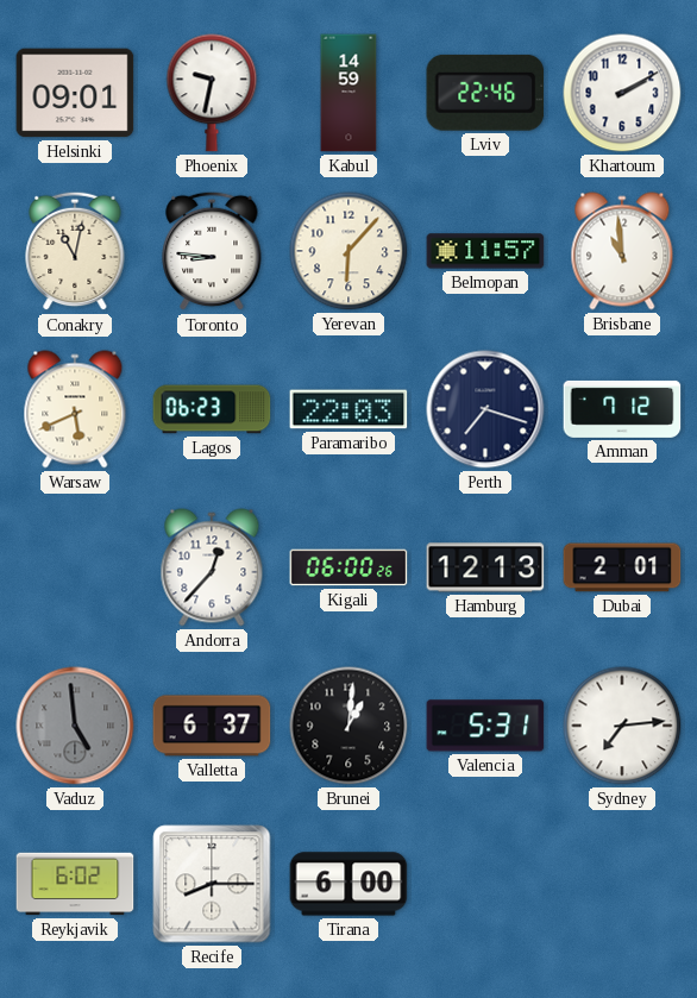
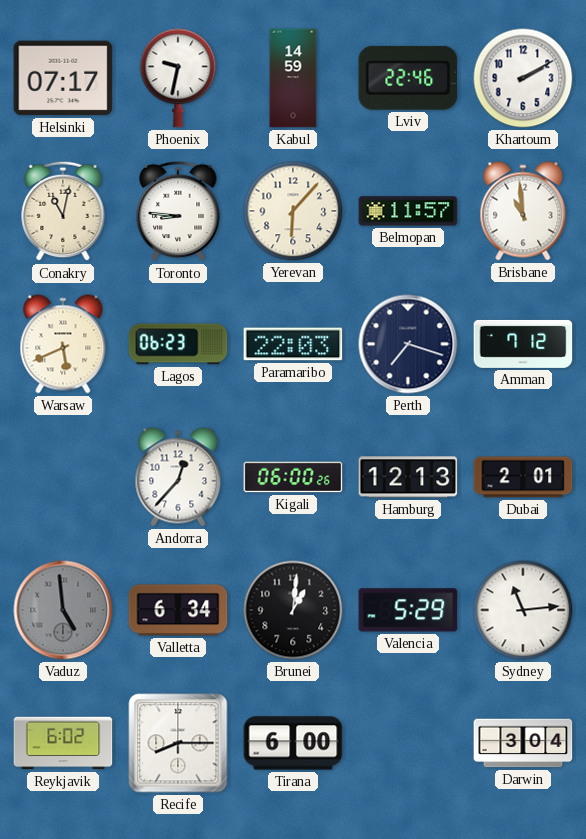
Helsinki: 09:01 -> 07:17
Valletta: 6:37 -> 6:34
Valencia: 5:31 -> 5:29
Sydney: 7:14 -> 11:14
Darwin: none -> 3:04
